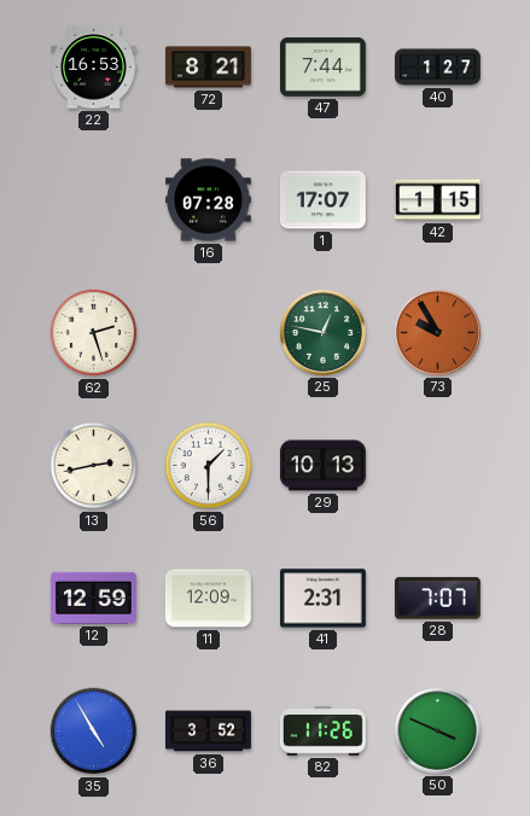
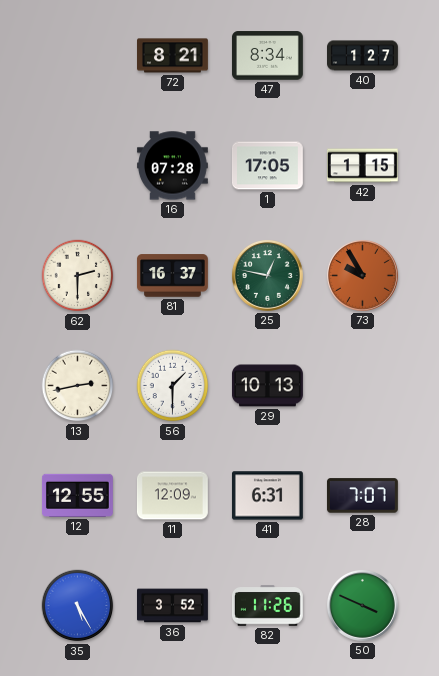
22: 16:53 -> none
47: 7:44 -> 8:34
1: 17:07 -> 17:05
62: 2:27 -> 2:30
81: none -> 16:37
12: 12:59 -> 12:55
41: 2:31 -> 6:31
35: 4:55 -> 5:25
